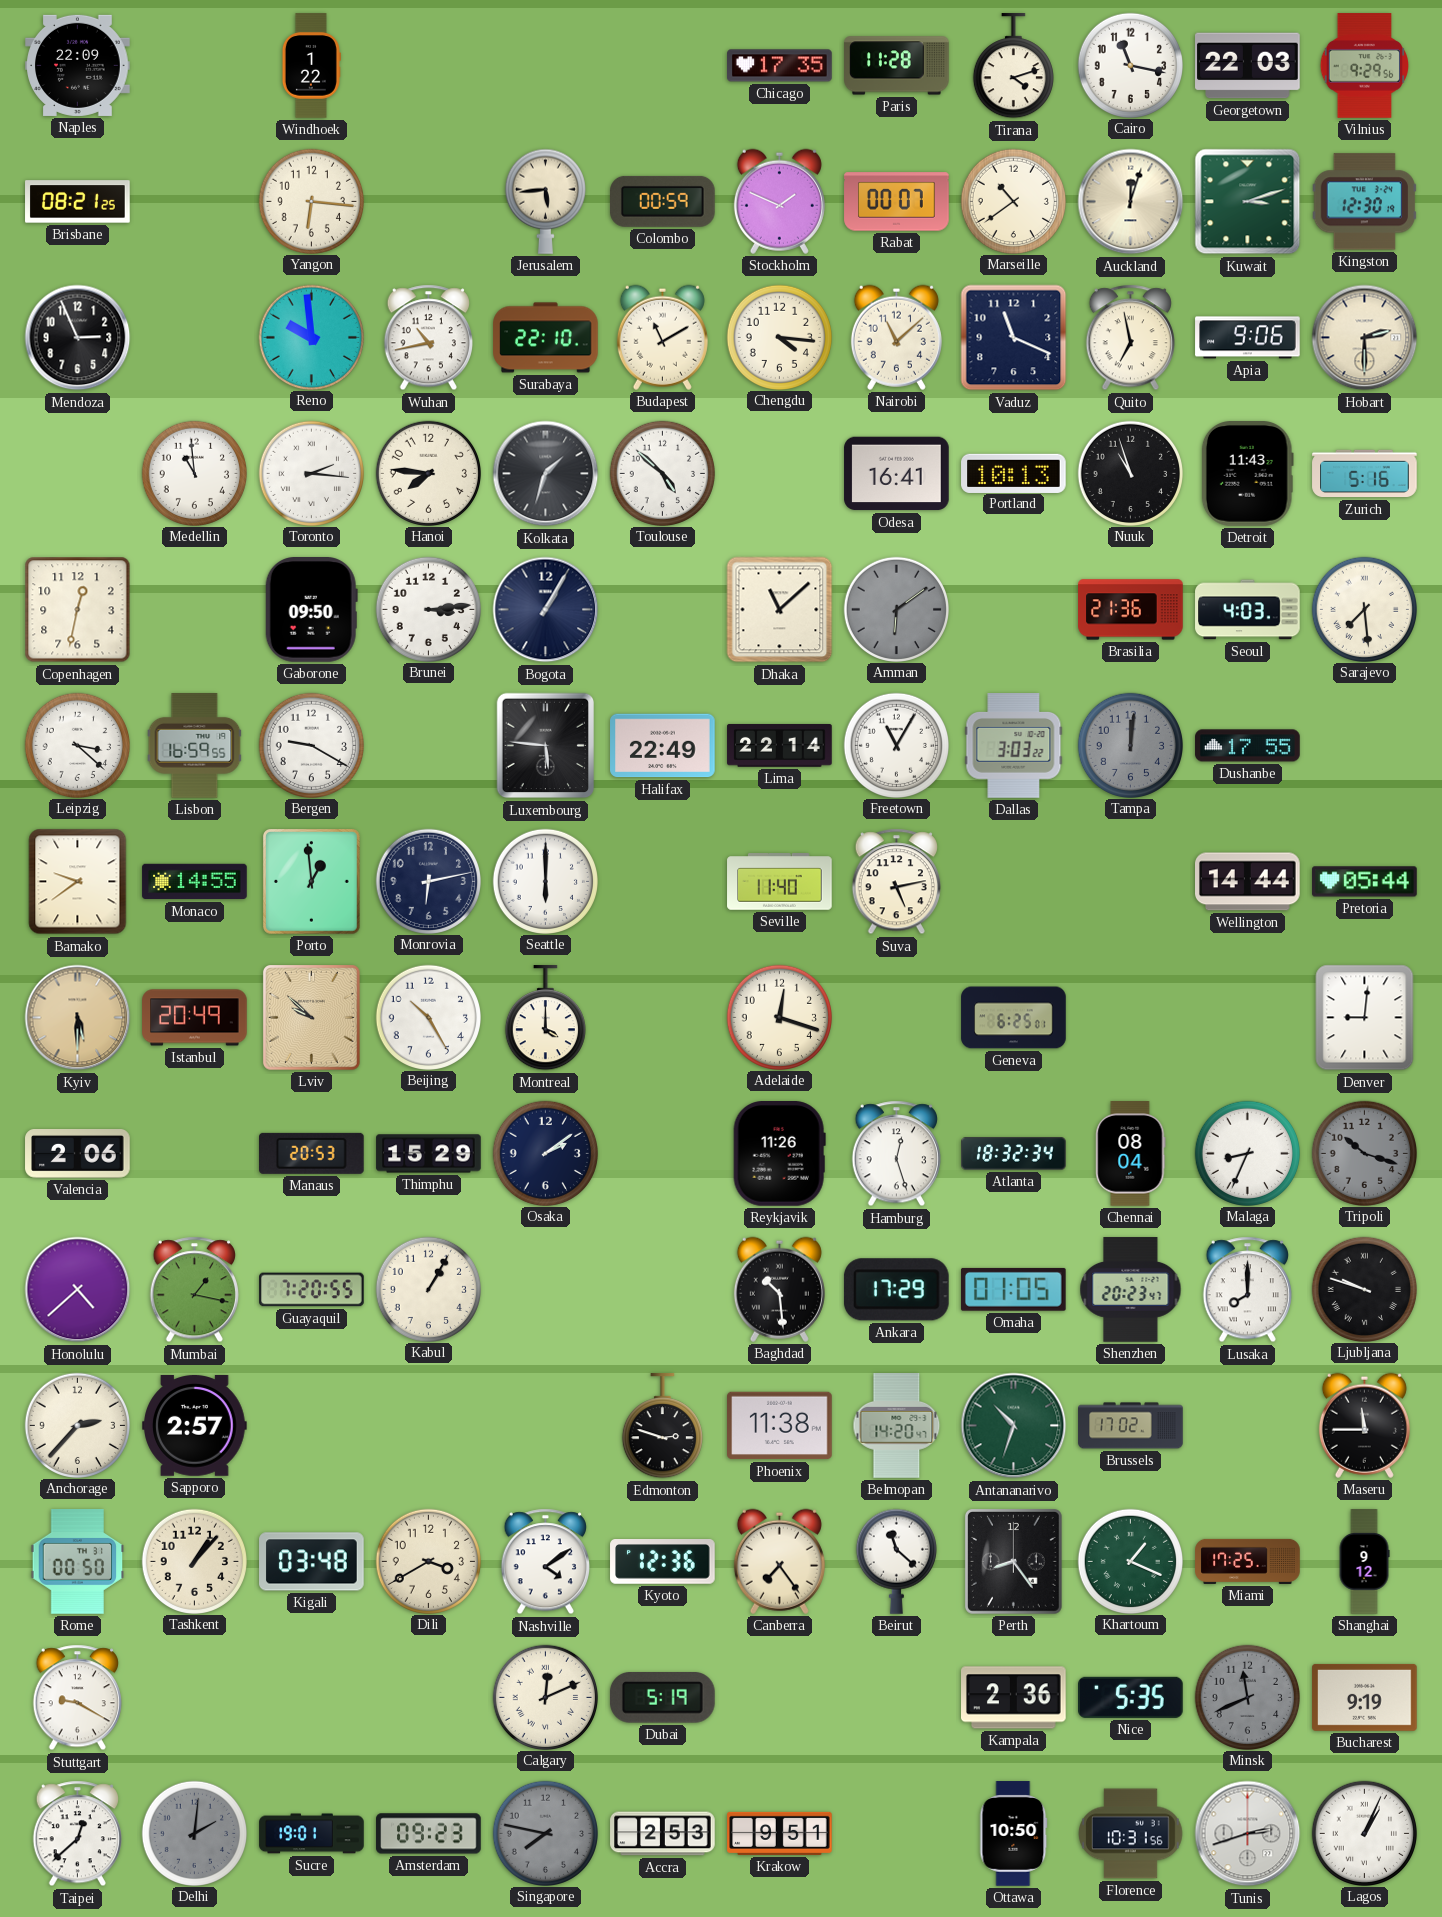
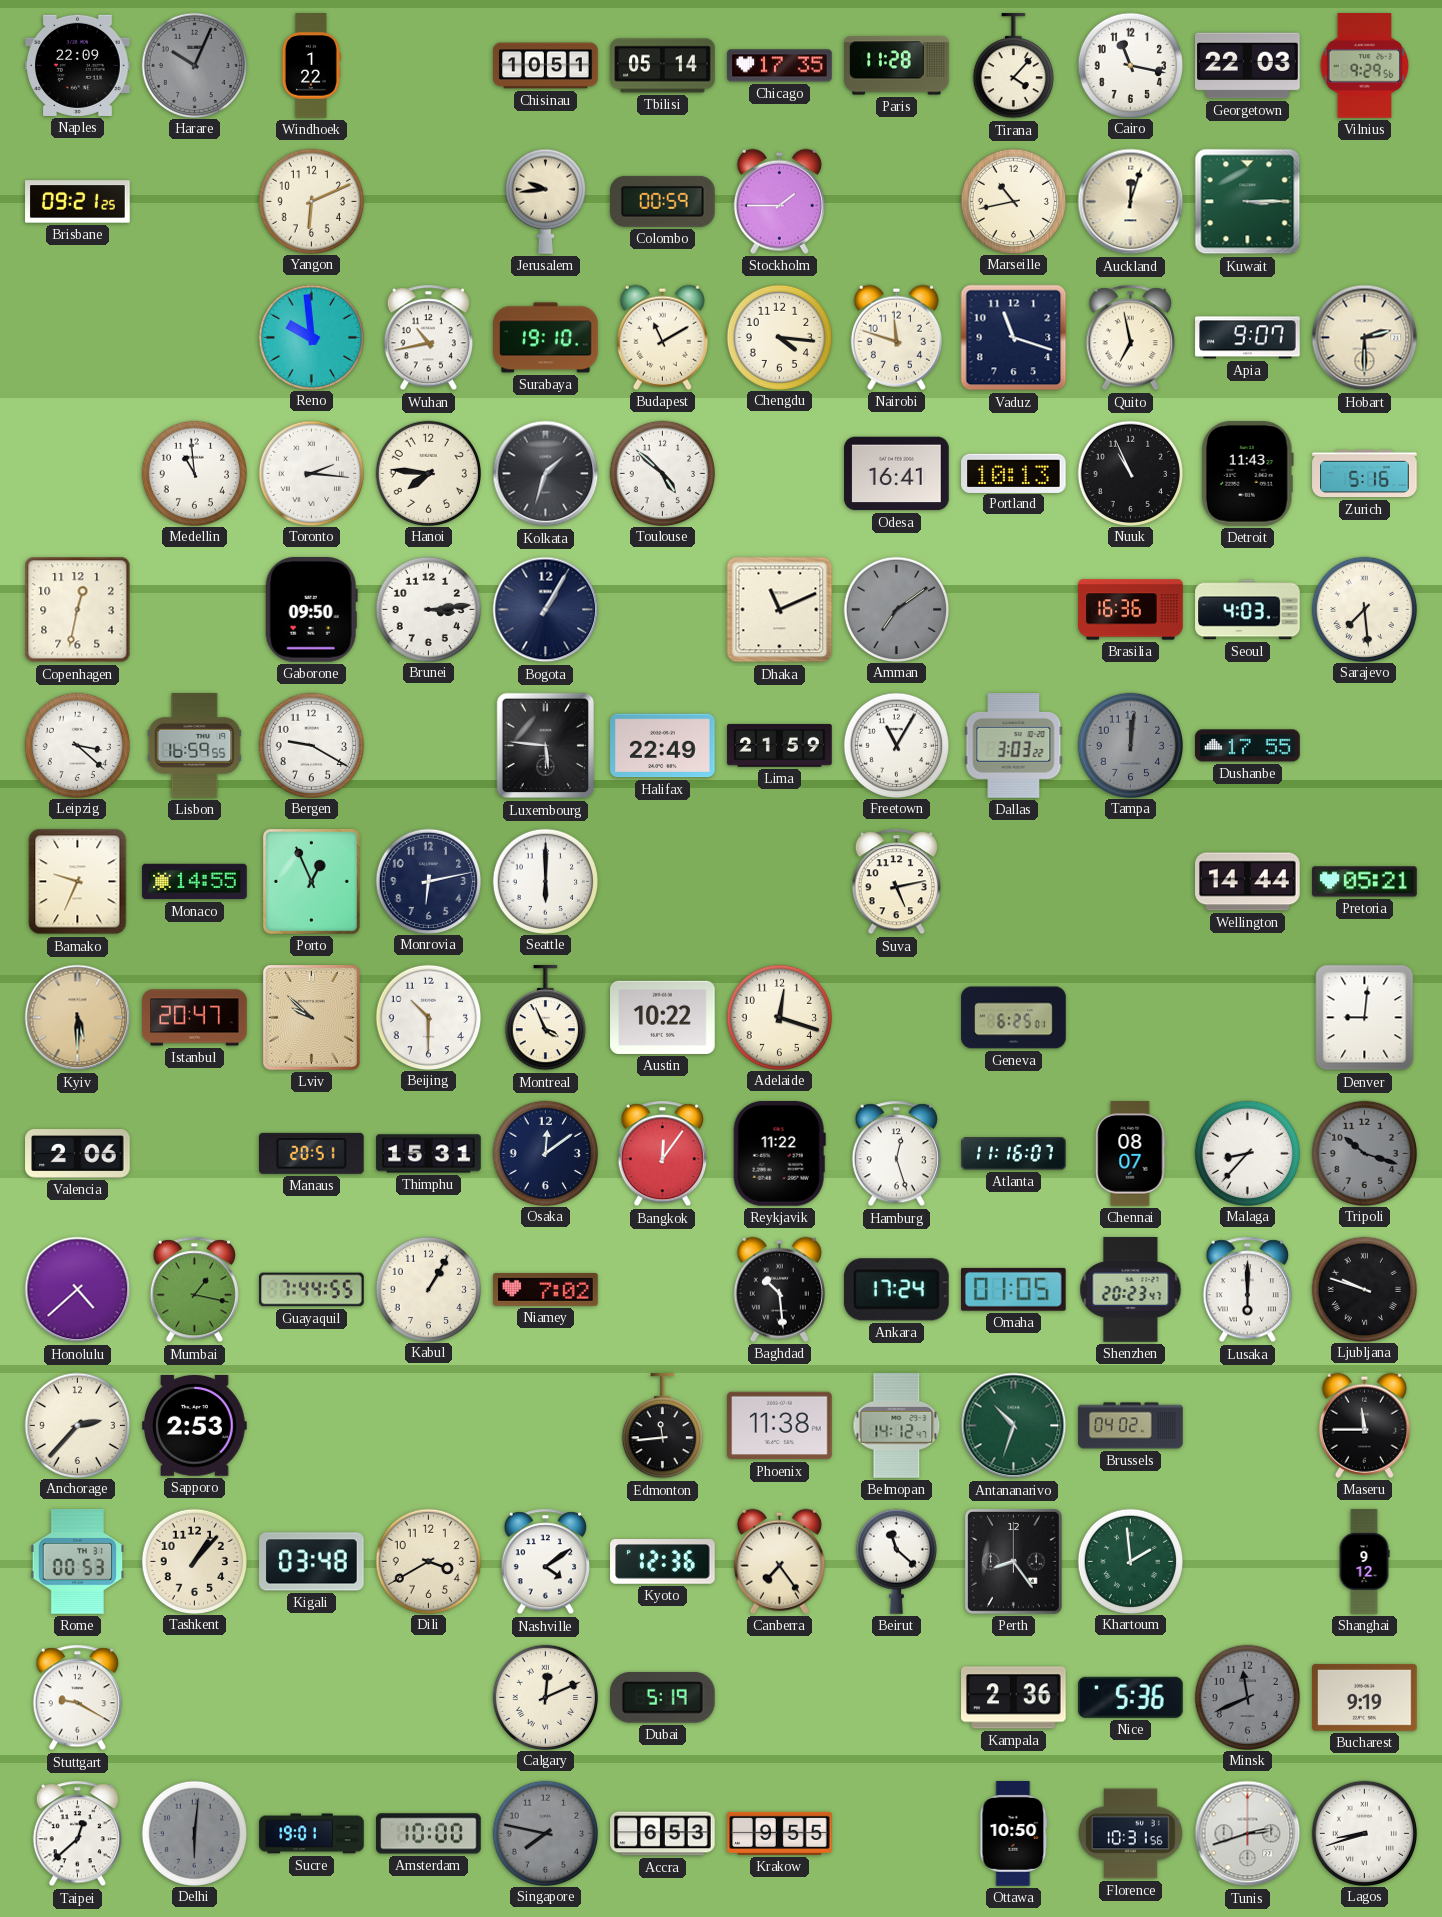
Harare: none -> 10:04
Chisinau: none -> 10:51
Tbilisi: none -> 05:14
Tirana: 4:12 -> 4:07
Brisbane: 08:21 -> 09:21
Yangon: 6:16 -> 6:11
Jerusalem: 5:44 -> 9:44
Stockholm: 1:49 -> 1:45
Rabat: 00:07 -> none
Marseille: 10:39 -> 10:43
Kuwait: 3:12 -> 3:15
Kingston: 12:30 -> none
Mendoza: 2:56 -> none
Surabaya: 22:10 -> 19:10
Nairobi: 11:08 -> 11:48
Vaduz: 11:19 -> 11:18
Apia: 9:06 -> 9:07
Nuuk: 10:57 -> 10:56
Dhaka: 11:08 -> 11:11
Amman: 6:09 -> 7:09
Brasilia: 21:36 -> 16:36
Lima: 22:14 -> 21:59
Bamako: 9:39 -> 9:34
Porto: 12:59 -> 12:56
Seville: 11:40 -> none
Pretoria: 05:44 -> 05:21
Istanbul: 20:49 -> 20:47
Beijing: 10:25 -> 10:30
Montreal: 4:00 -> 3:56
Austin: none -> 10:22
Manaus: 20:53 -> 20:51
Thimphu: 15:29 -> 15:31
Osaka: 2:09 -> 12:09
Bangkok: none -> 12:06
Reykjavik: 11:26 -> 11:22
Atlanta: 18:32 -> 11:16
Chennai: 08:04 -> 08:07
Malaga: 8:34 -> 8:37
Guayaquil: 7:20 -> 7:44
Niamey: none -> 7:02
Ankara: 17:29 -> 17:24
Lusaka: 8:00 -> 6:00
Sapporo: 2:57 -> 2:53
Edmonton: 2:48 -> 11:44
Belmopan: 14:20 -> 14:12
Brussels: 17:02 -> 04:02
Rome: 00:50 -> 00:53
Khartoum: 1:19 -> 1:59
Miami: 17:25 -> none
Nice: 5:35 -> 5:36
Delhi: 2:01 -> 6:01
Amsterdam: 09:23 -> 10:00
Accra: 2:53 -> 6:53
Krakow: 9:51 -> 9:55
Lagos: 1:04 -> 8:42
